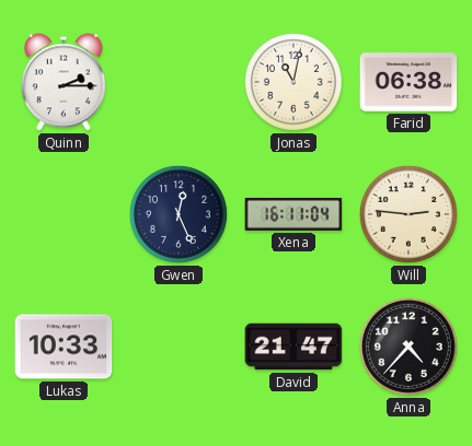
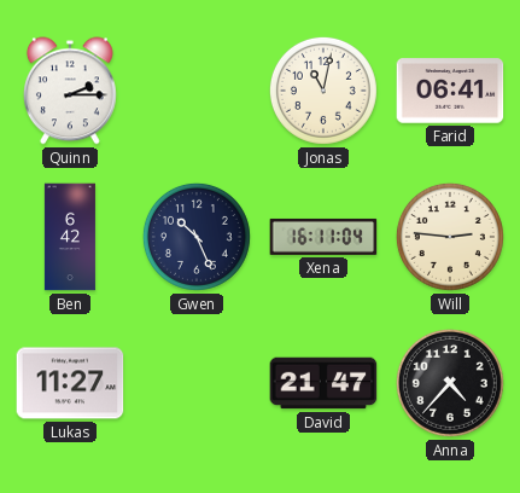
Farid: 06:38 -> 06:41
Ben: none -> 6:42
Gwen: 12:26 -> 10:26
Lukas: 10:33 -> 11:27
